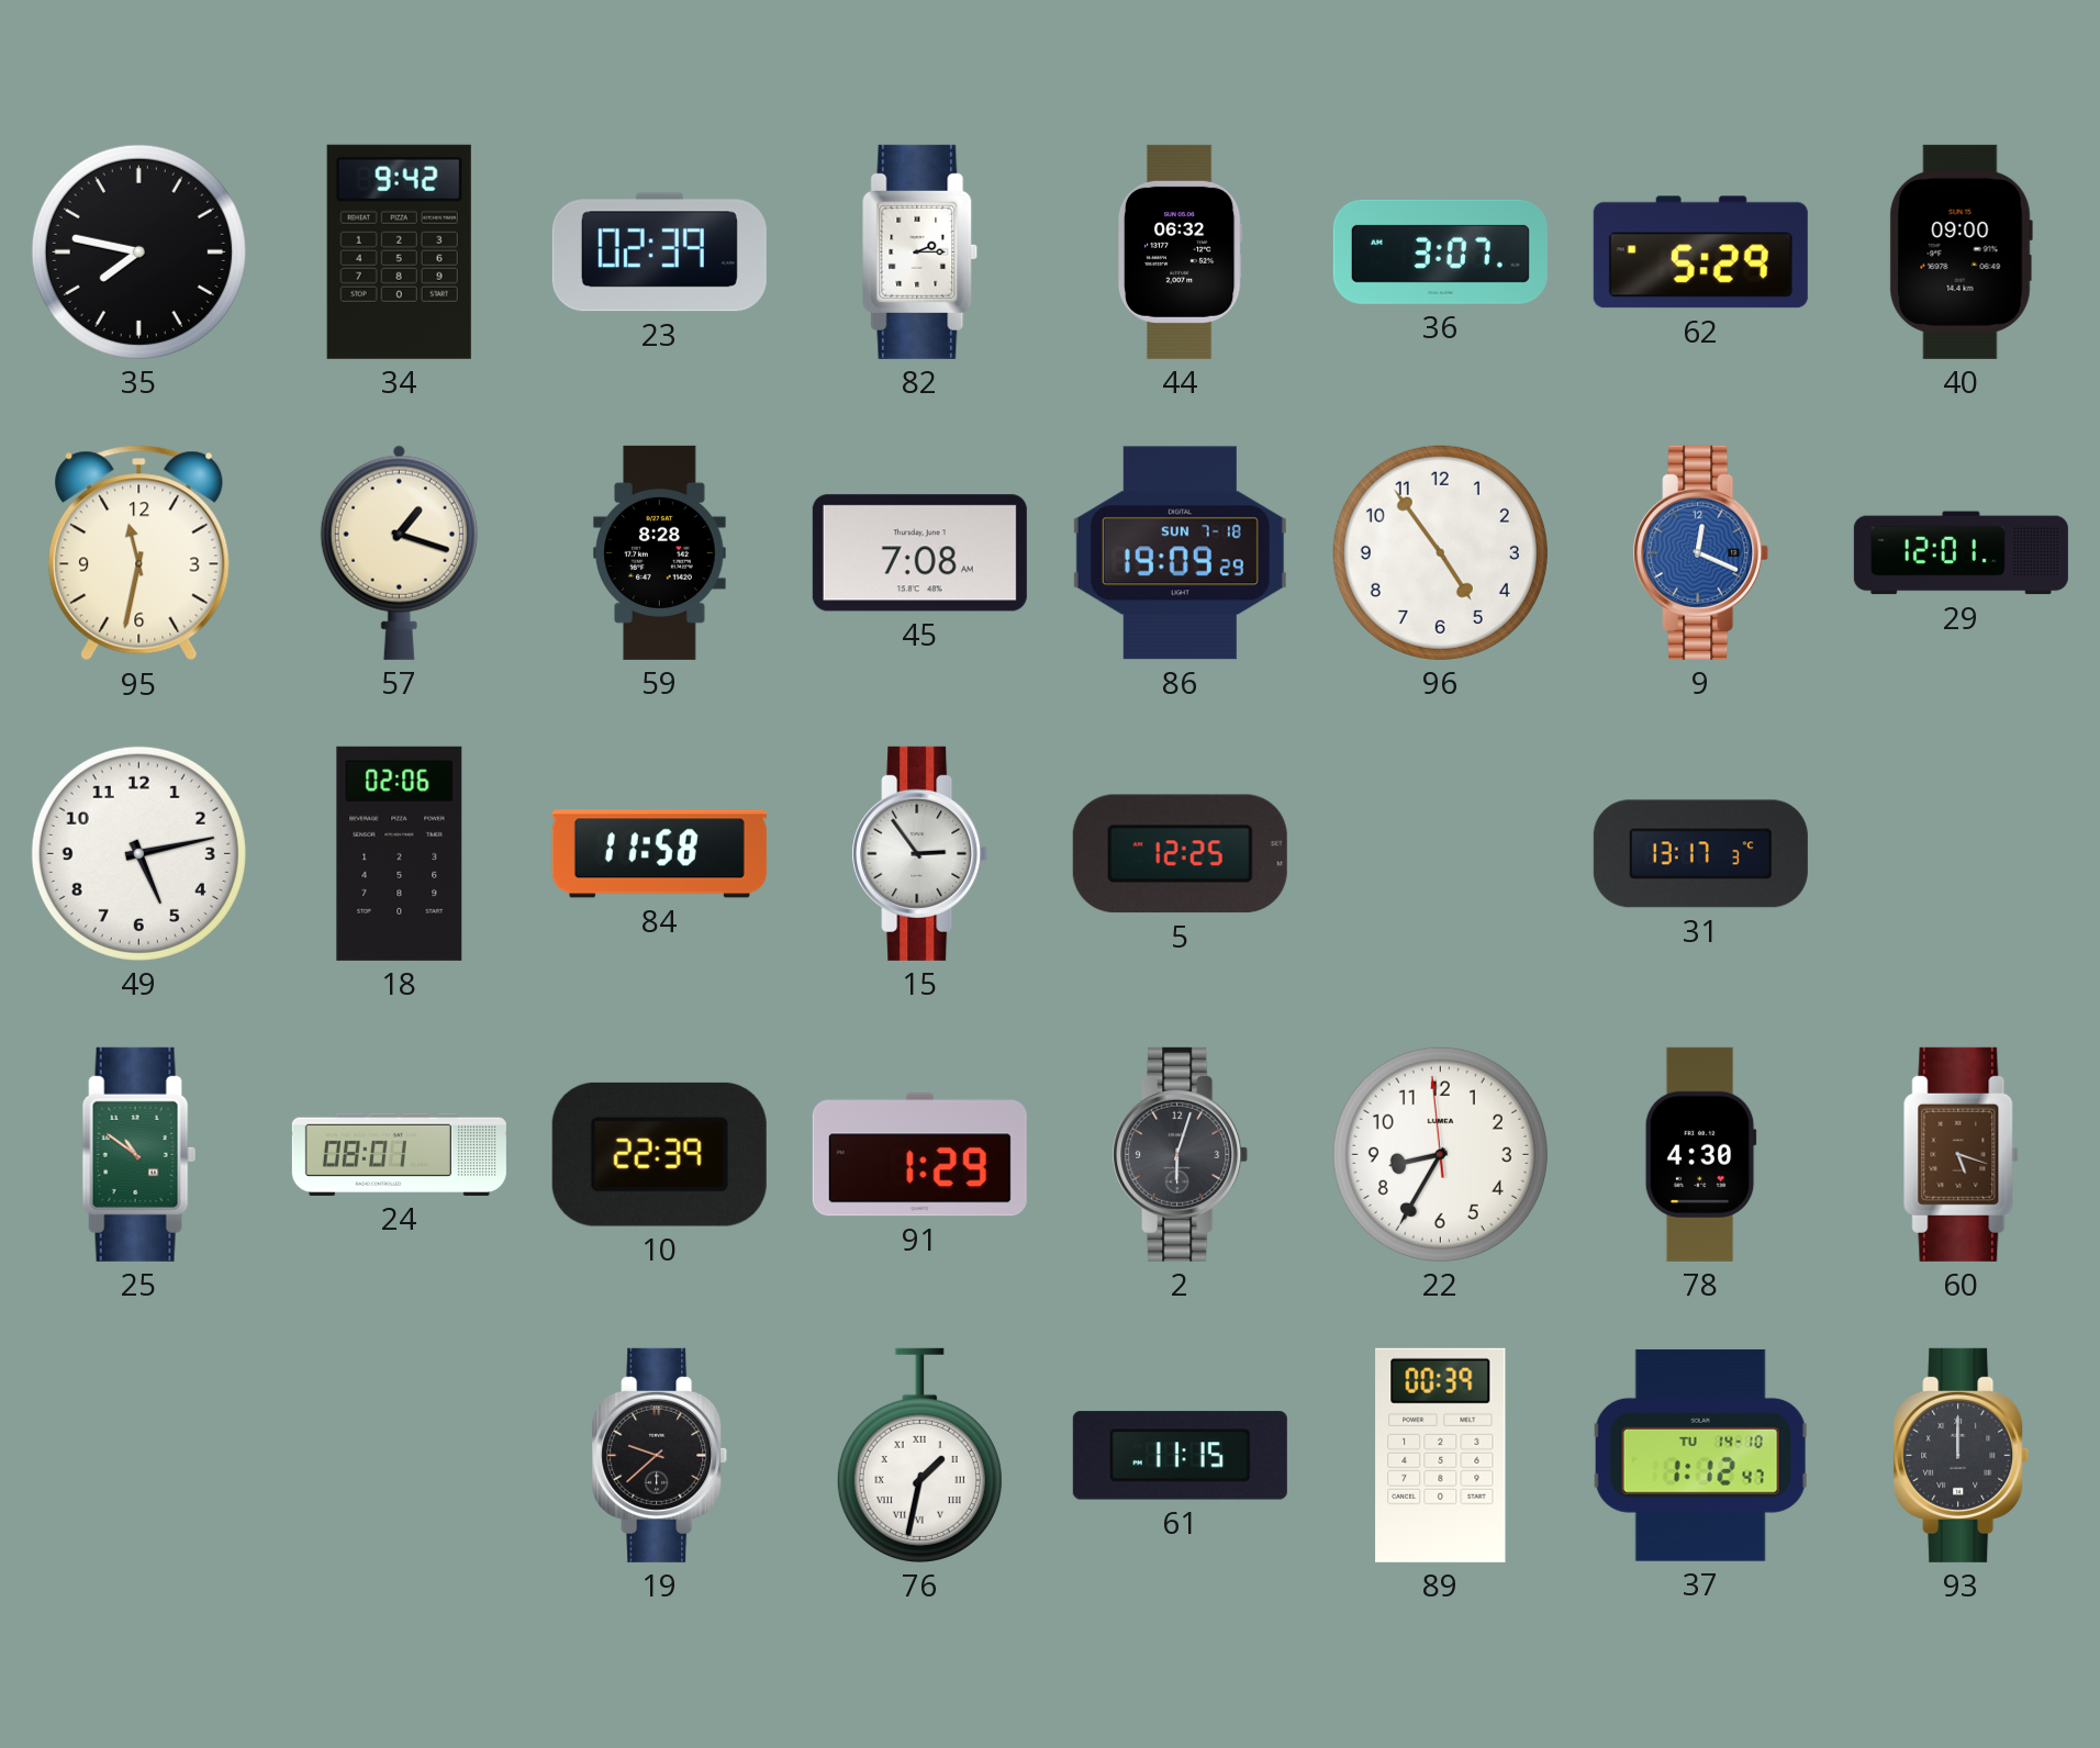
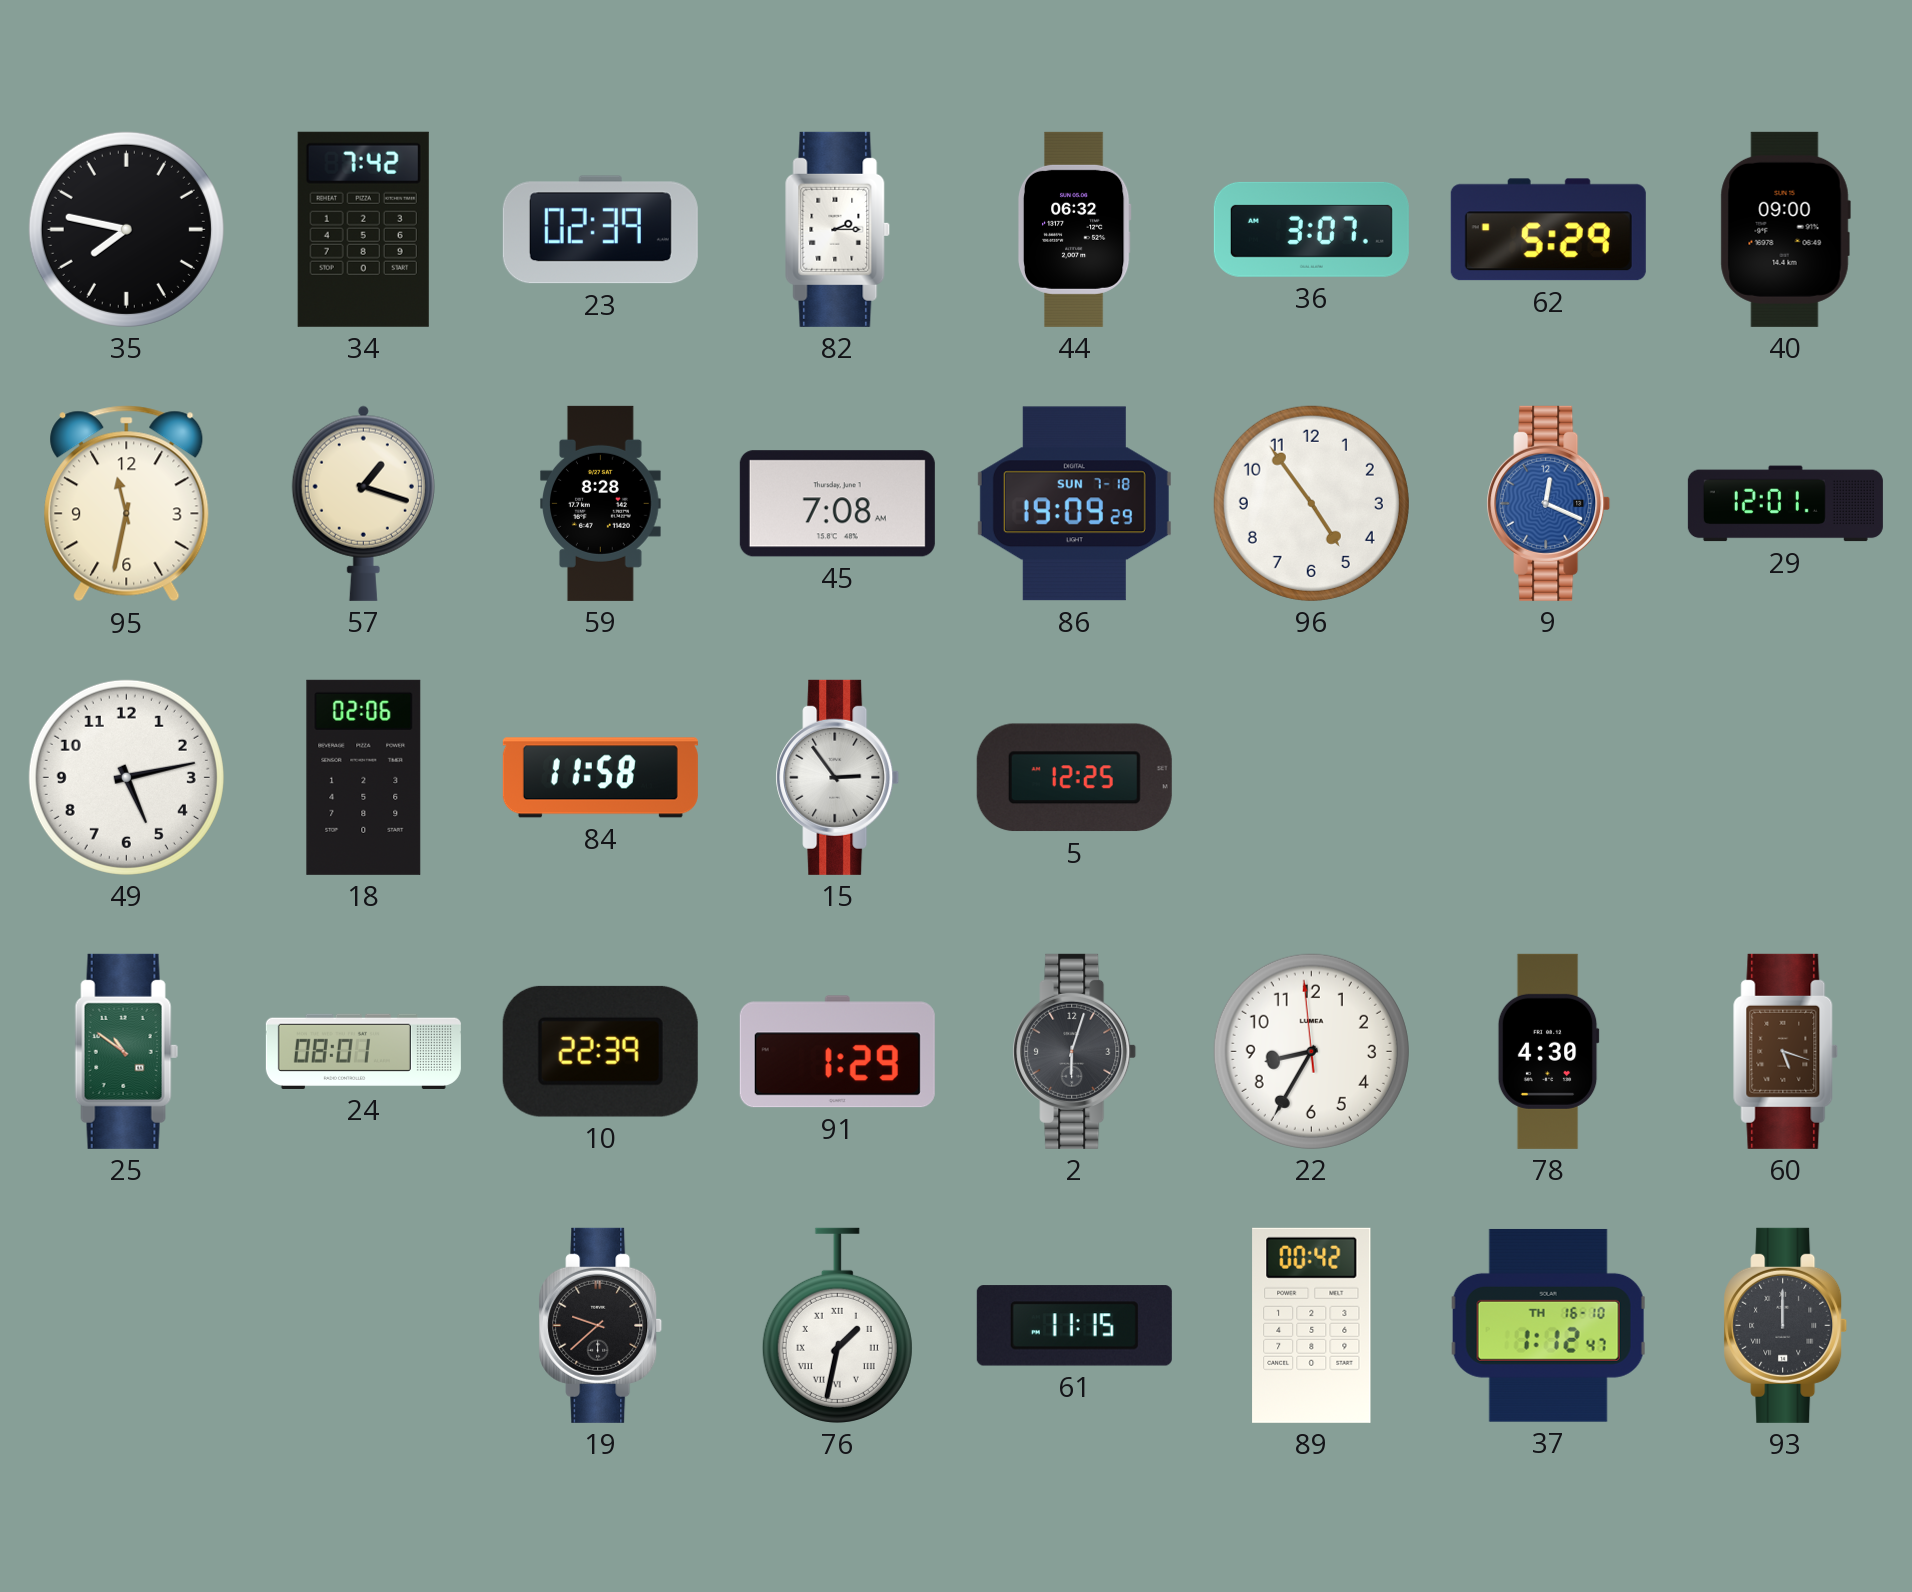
34: 9:42 -> 7:42
31: 13:17 -> none
89: 00:39 -> 00:42
37 date: TU 14-10 -> TH 16-10
